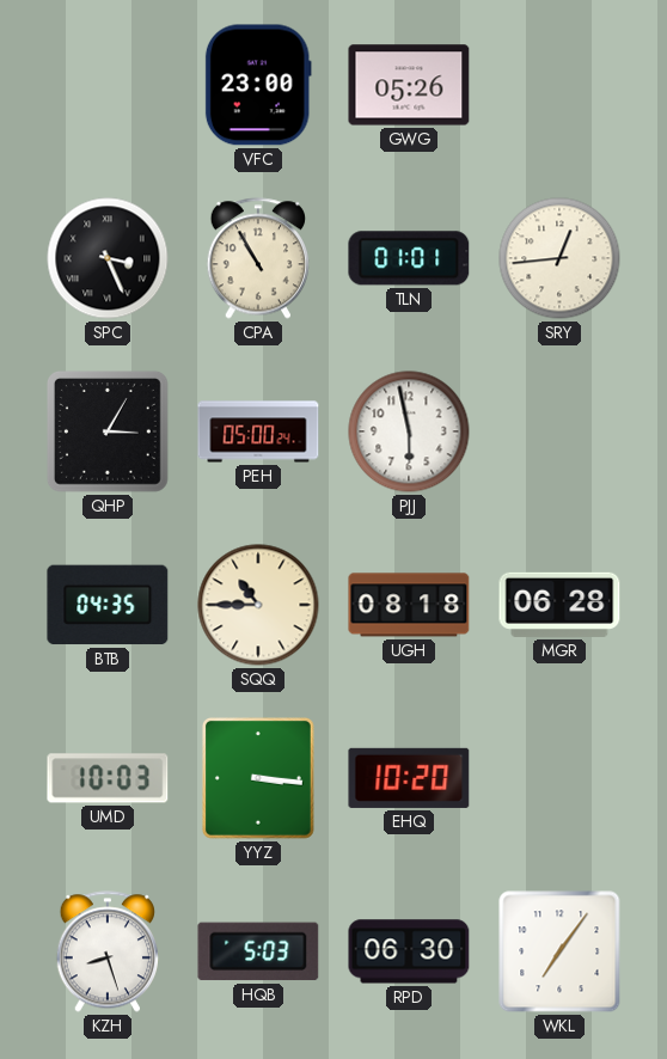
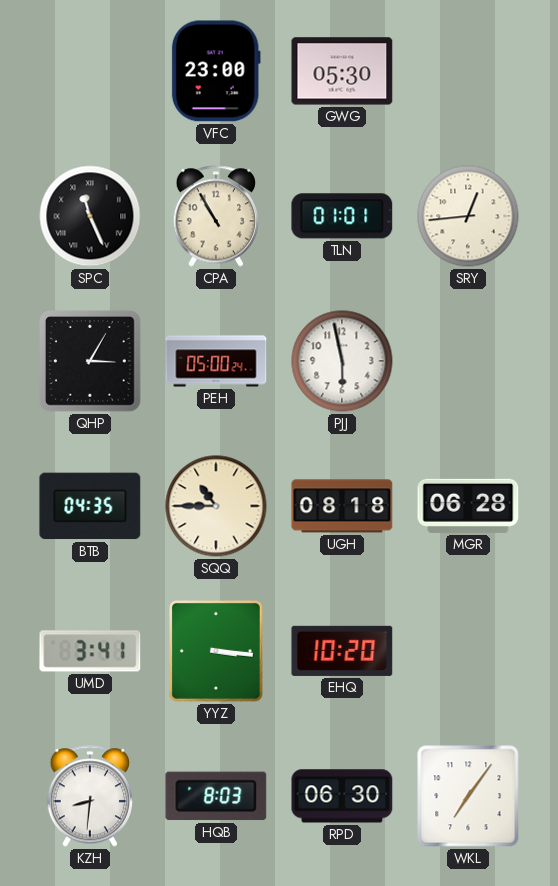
GWG: 05:26 -> 05:30
SPC: 3:26 -> 11:26
UMD: 10:03 -> 3:41
KZH: 8:27 -> 8:31
HQB: 5:03 -> 8:03
